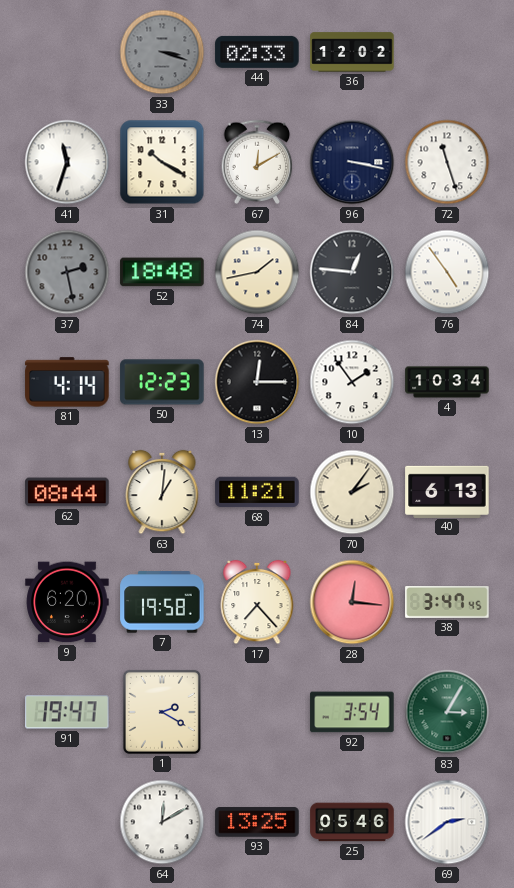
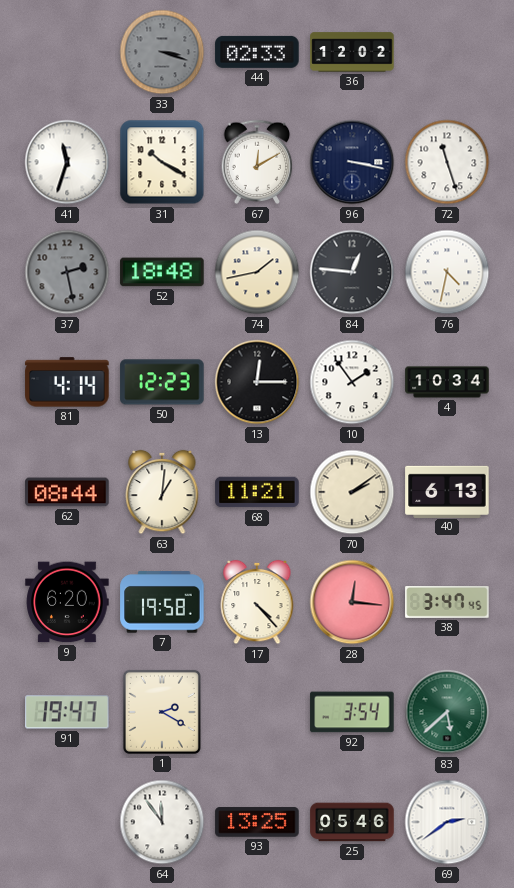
76: 4:54 -> 4:32
70: 2:06 -> 2:09
17: 7:23 -> 4:23
83: 3:05 -> 5:38
64: 12:10 -> 11:54
